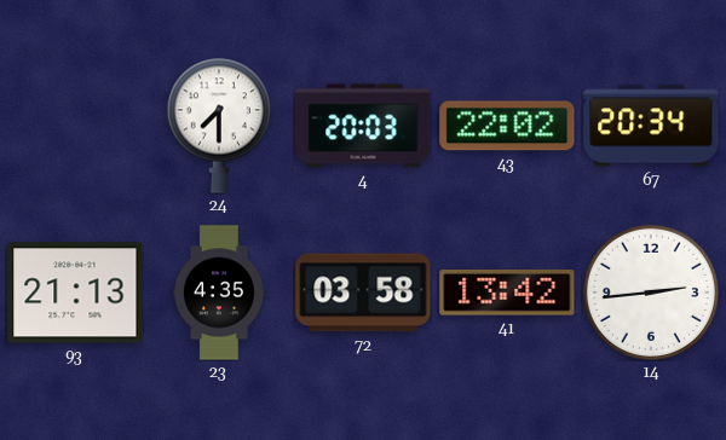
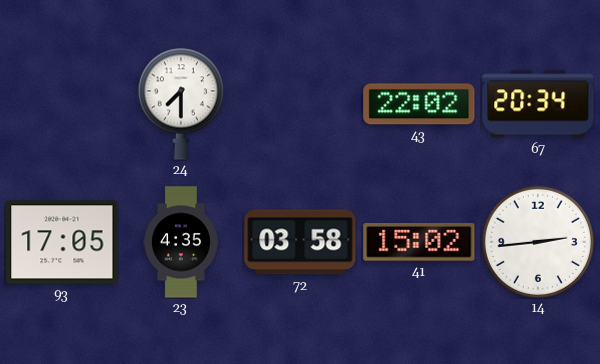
4: 20:03 -> none
93: 21:13 -> 17:05
41: 13:42 -> 15:02
